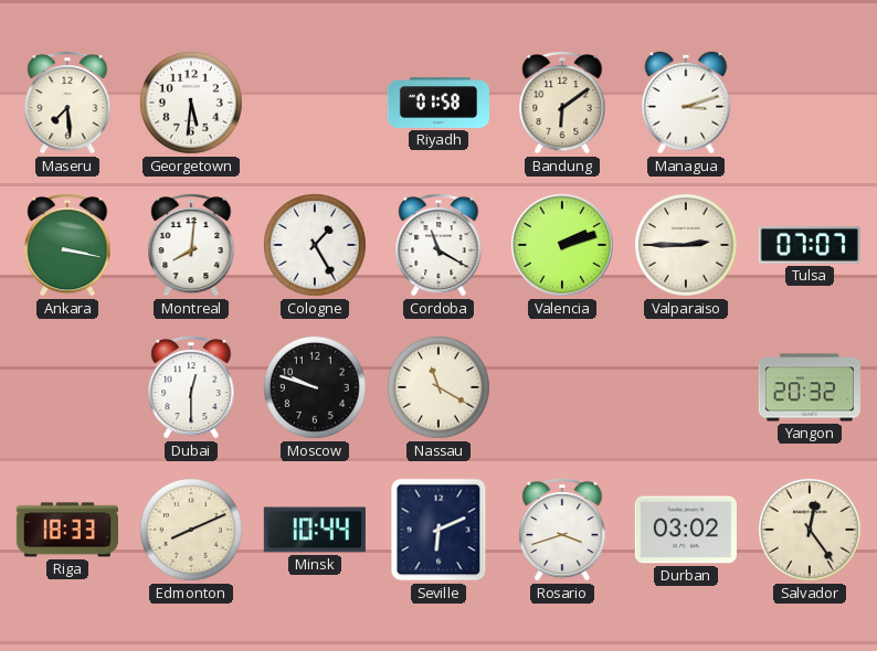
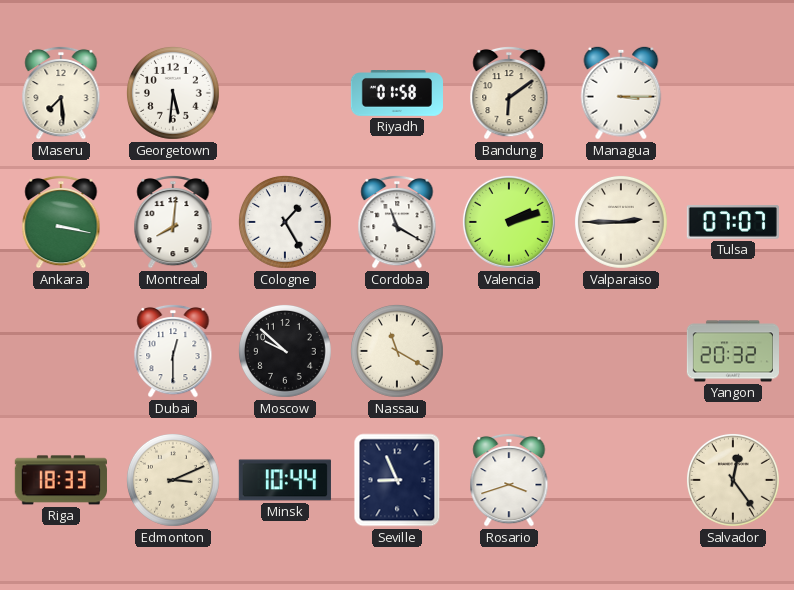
Managua: 3:12 -> 3:15
Moscow: 9:48 -> 9:52
Edmonton: 8:11 -> 3:11
Seville: 6:11 -> 8:56
Durban: 03:02 -> none
